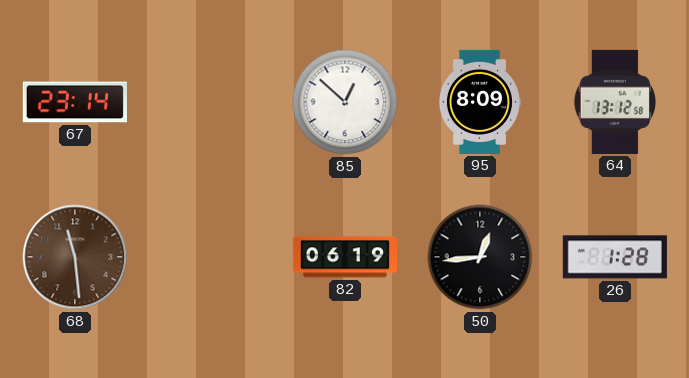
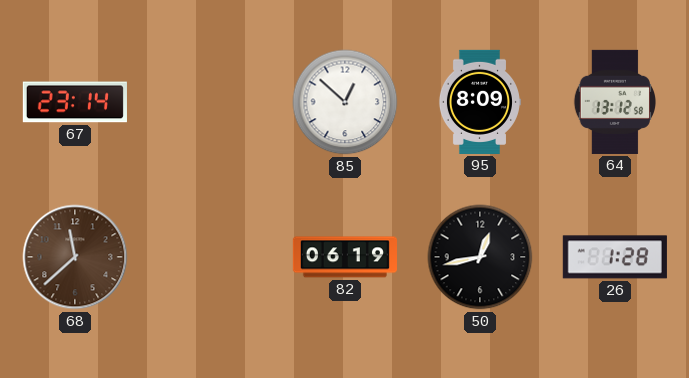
68: 11:29 -> 11:38
50: 12:44 -> 12:43
